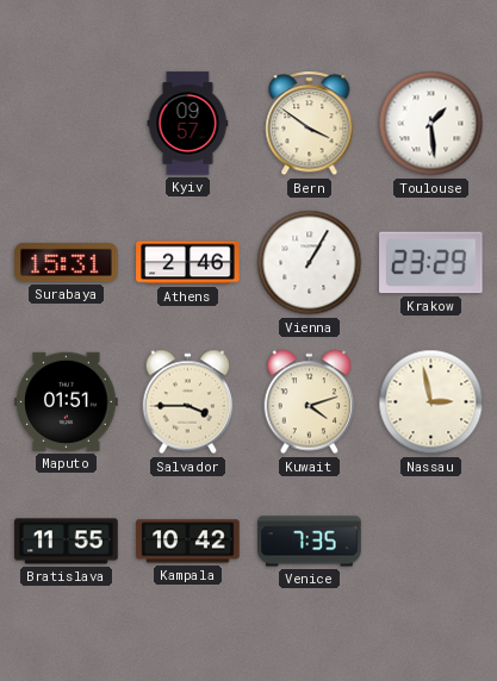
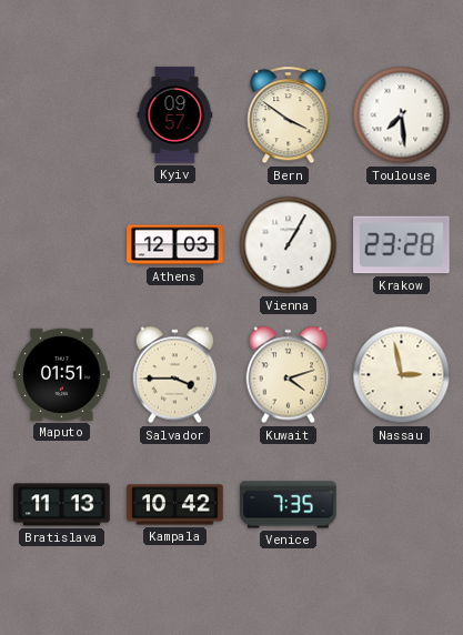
Toulouse: 1:29 -> 7:29
Surabaya: 15:31 -> none
Athens: 2:46 -> 12:03
Krakow: 23:29 -> 23:28
Bratislava: 11:55 -> 11:13
